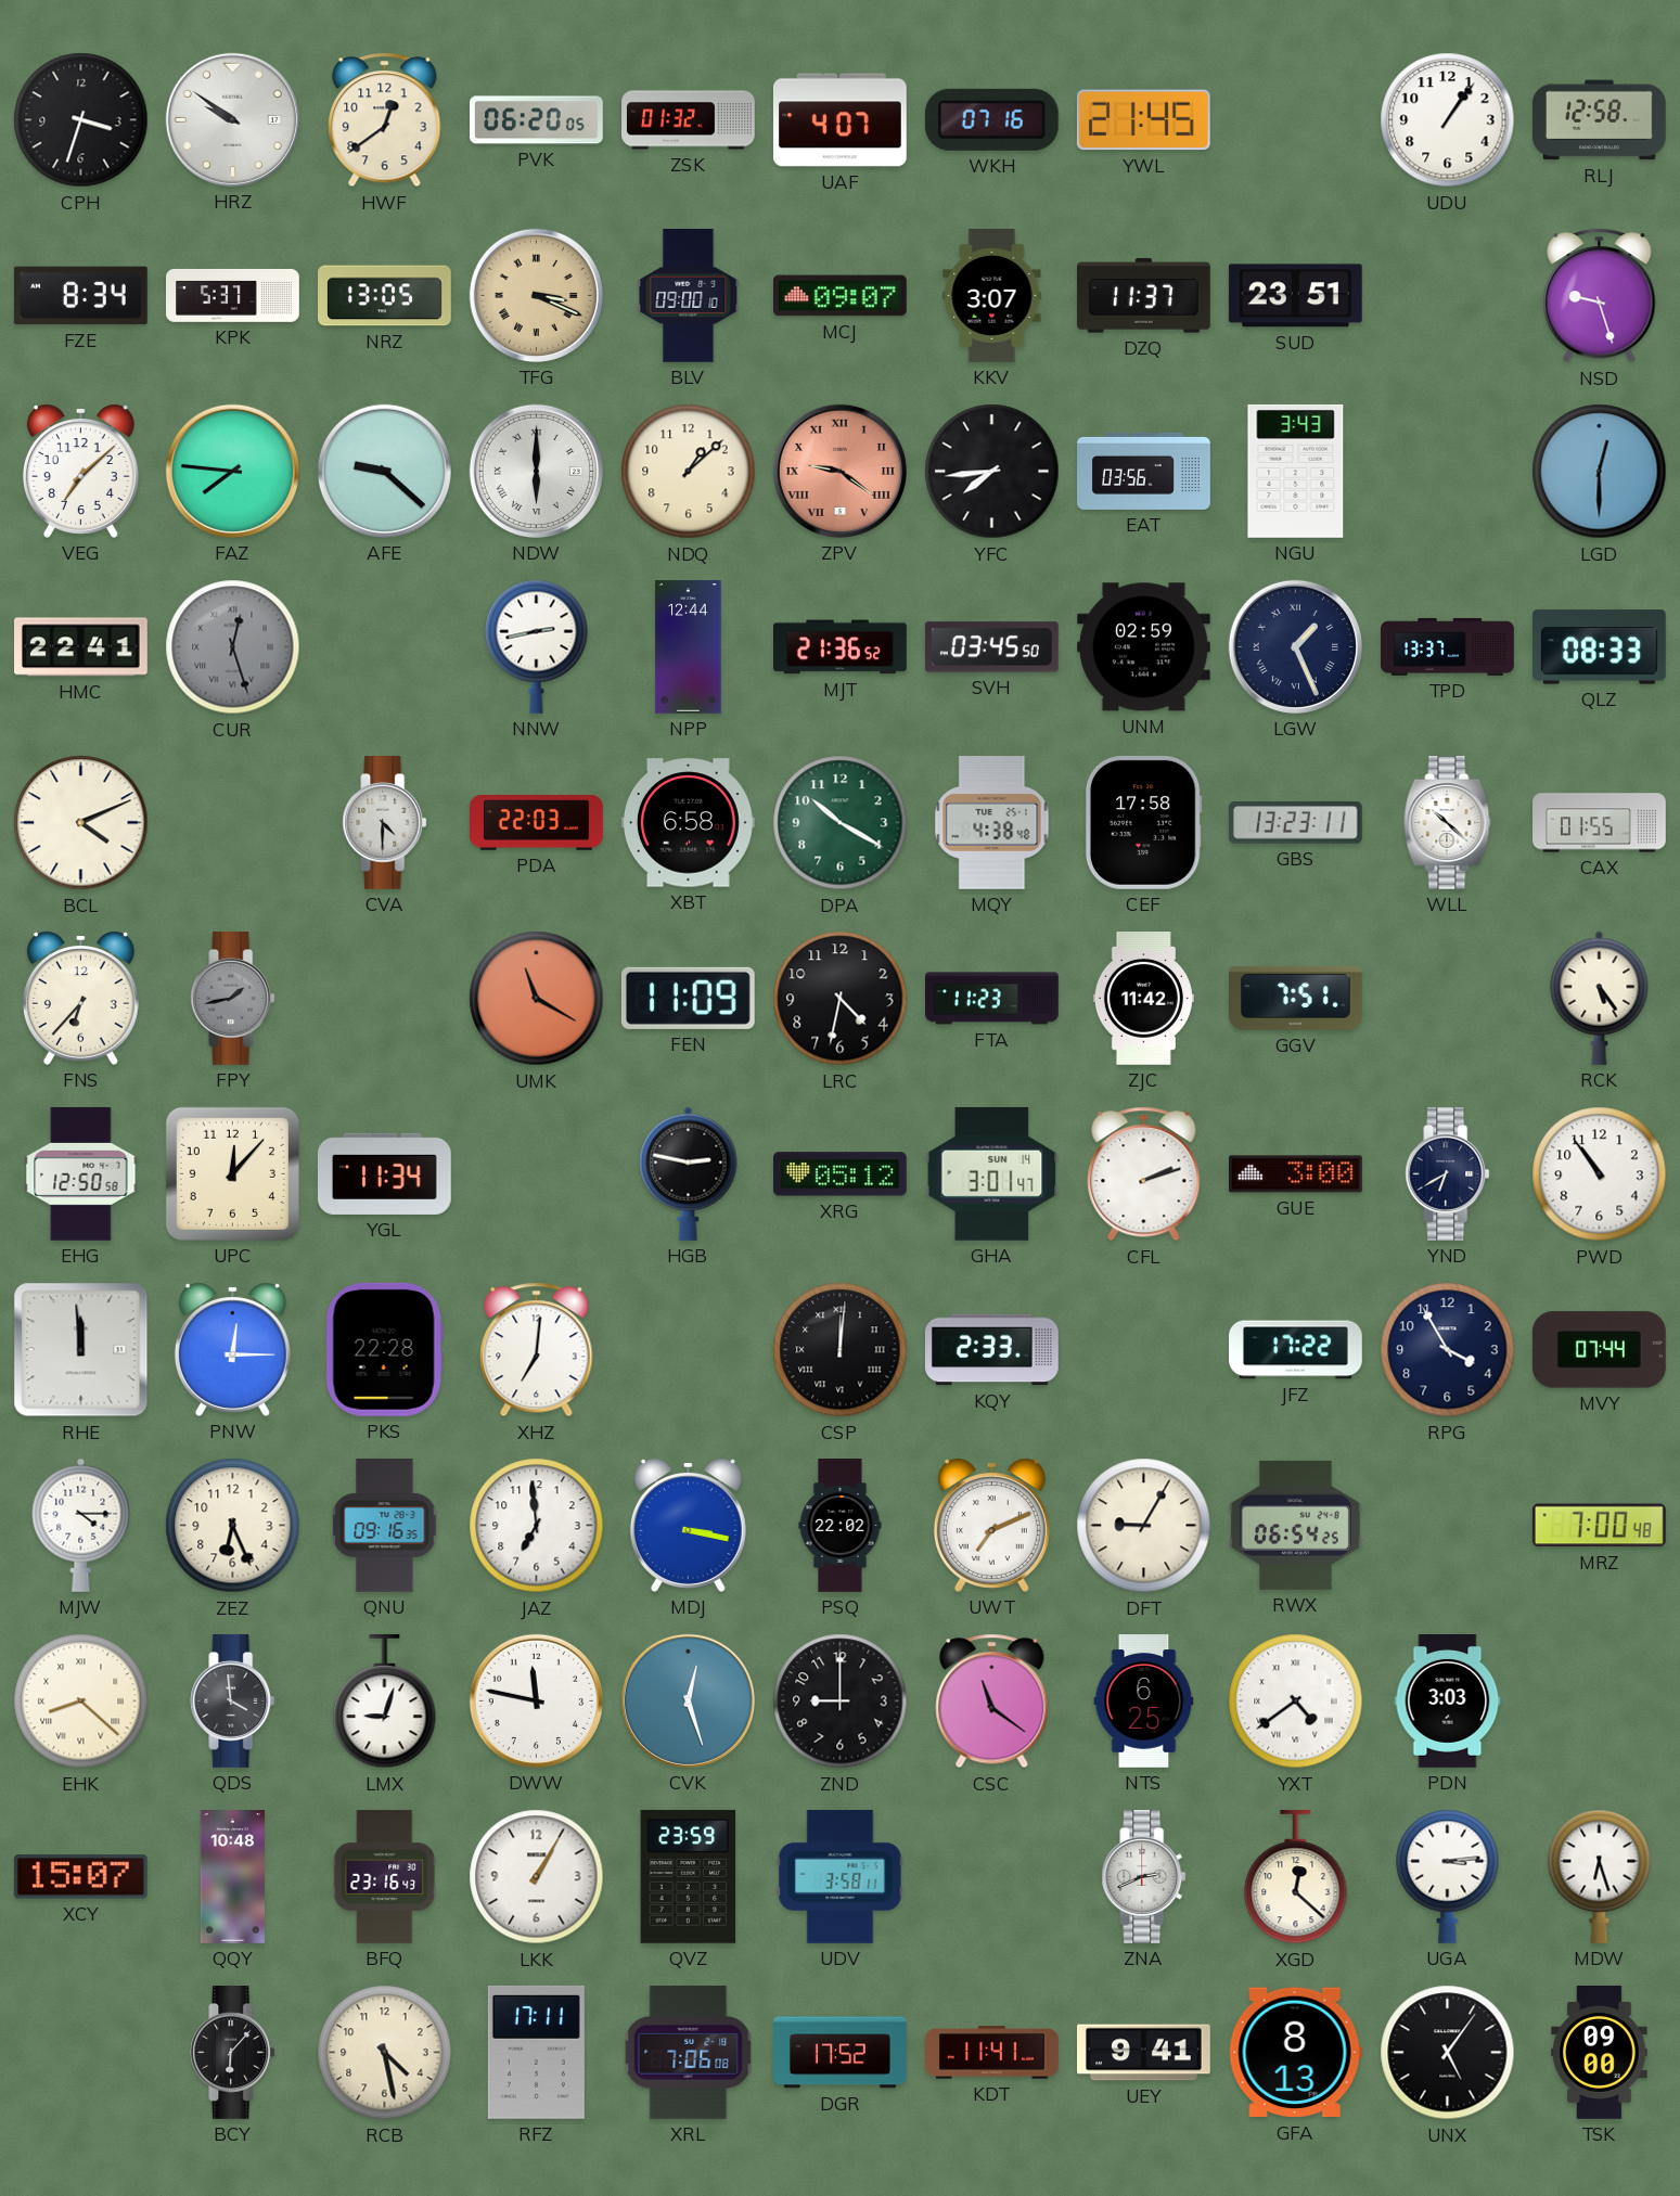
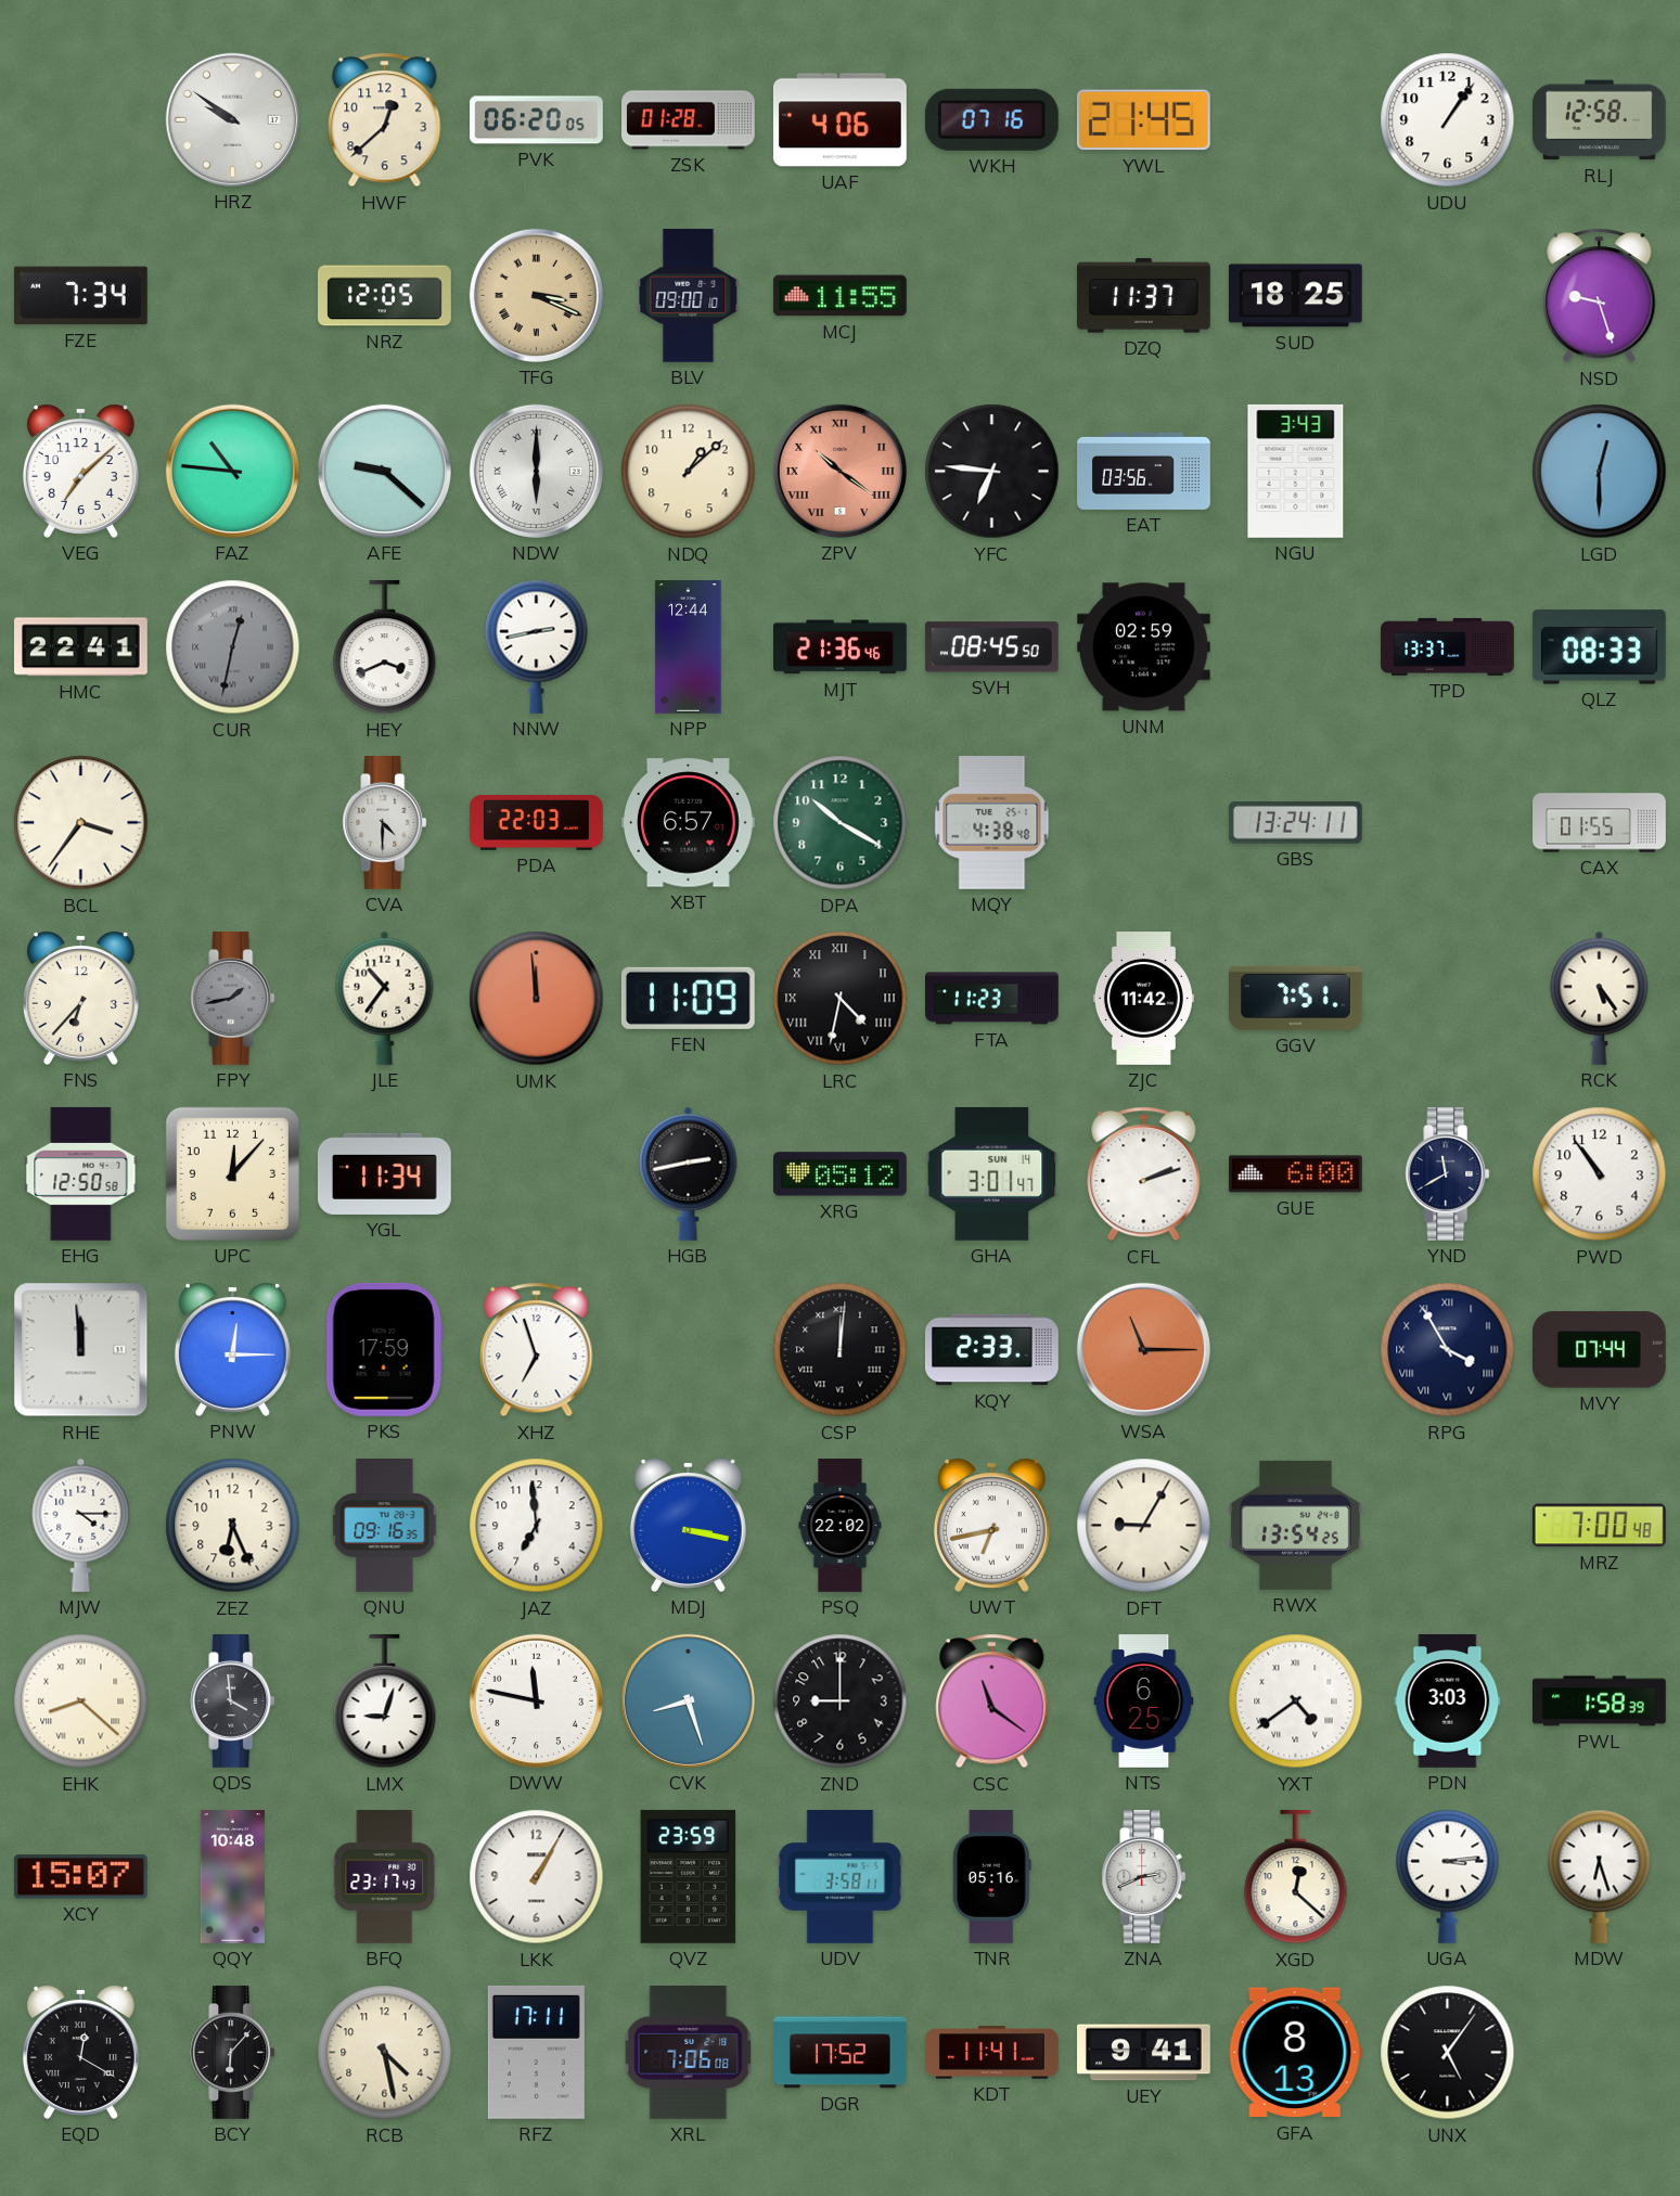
CPH: 3:33 -> none
HWF: 12:39 -> 12:38
ZSK: 01:32 -> 01:28
UAF: 4:07 -> 4:06
FZE: 8:34 -> 7:34
KPK: 5:37 -> none
NRZ: 13:05 -> 12:05
MCJ: 09:07 -> 11:55
KKV: 3:07 -> none
SUD: 23:51 -> 18:25
FAZ: 7:46 -> 10:46
ZPV: 9:21 -> 10:21
YFC: 7:44 -> 6:46
CUR: 12:27 -> 12:32
HEY: none -> 3:41
MJT: 21:36:52 -> 21:36:46
SVH: 03:45 -> 08:45
LGW: 1:26 -> none
BCL: 4:11 -> 3:36
XBT: 6:58 -> 6:57
CEF: 17:58 -> none
GBS: 13:23 -> 13:24
WLL: 10:22 -> none
JLE: none -> 10:36
UMK: 11:20 -> 11:59
LRC numerals: Arabic -> Roman
HGB: 2:47 -> 2:43
GUE: 3:00 -> 6:00
YND: 6:40 -> 11:40
PKS: 22:28 -> 17:59
XHZ: 7:01 -> 6:57
WSA: none -> 11:15
JFZ: 17:22 -> none
RPG numerals: Arabic -> Roman
UWT: 7:11 -> 6:43
RWX: 06:54 -> 13:54
CVK: 12:27 -> 8:27
PWL: none -> 1:58
BFQ: 23:16 -> 23:17
TNR: none -> 05:16
EQD: none -> 12:20
TSK: 09:00 -> none
